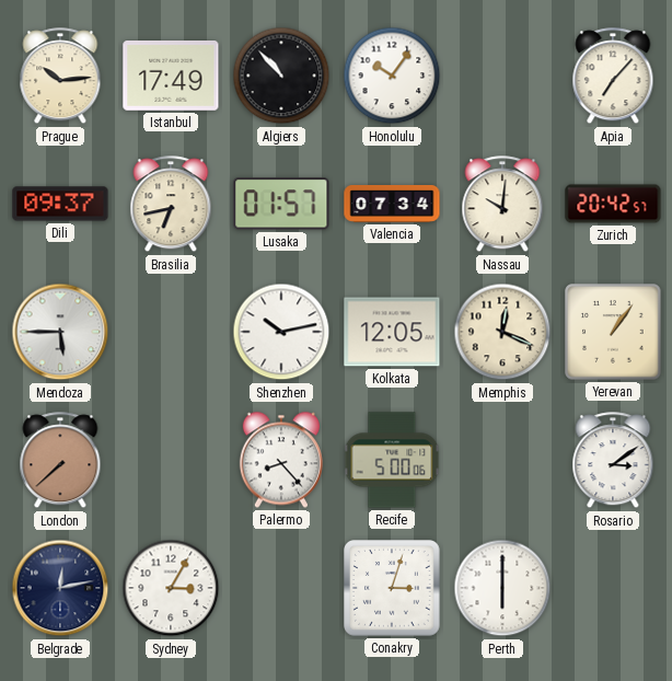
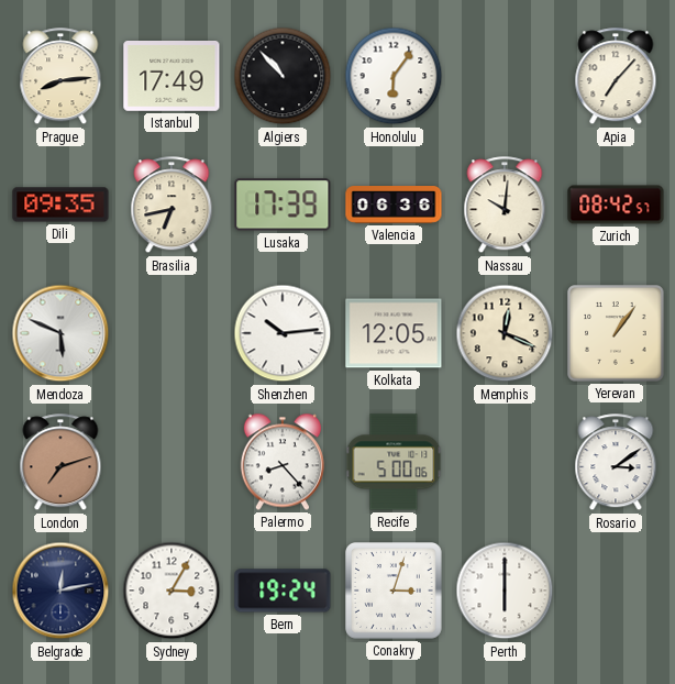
Prague: 10:14 -> 8:14
Honolulu: 10:06 -> 6:06
Dili: 09:37 -> 09:35
Lusaka: 01:57 -> 17:39
Valencia: 07:34 -> 06:36
Zurich: 20:42 -> 08:42
Mendoza: 5:45 -> 5:49
Shenzhen: 10:13 -> 10:14
London: 7:38 -> 7:12
Bern: none -> 19:24
